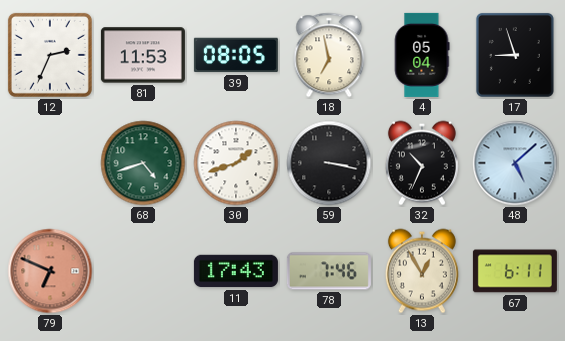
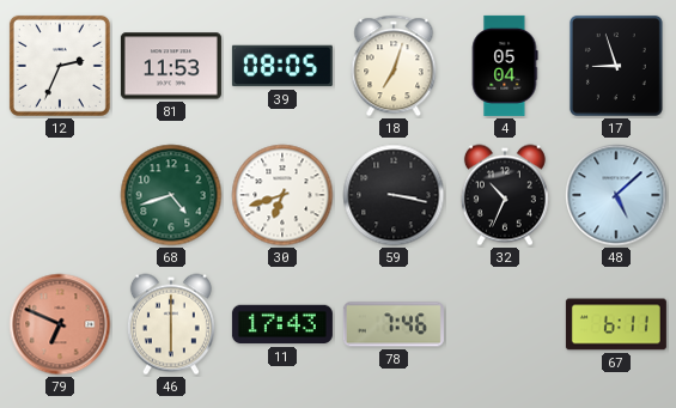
18: 6:58 -> 7:03
30: 1:42 -> 6:42
46: none -> 6:00
13: 12:55 -> none
